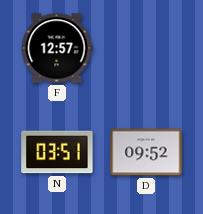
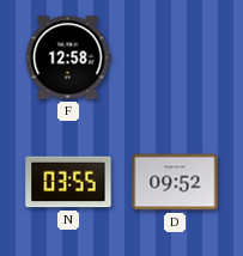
F: 12:57 -> 12:58
N: 03:51 -> 03:55
